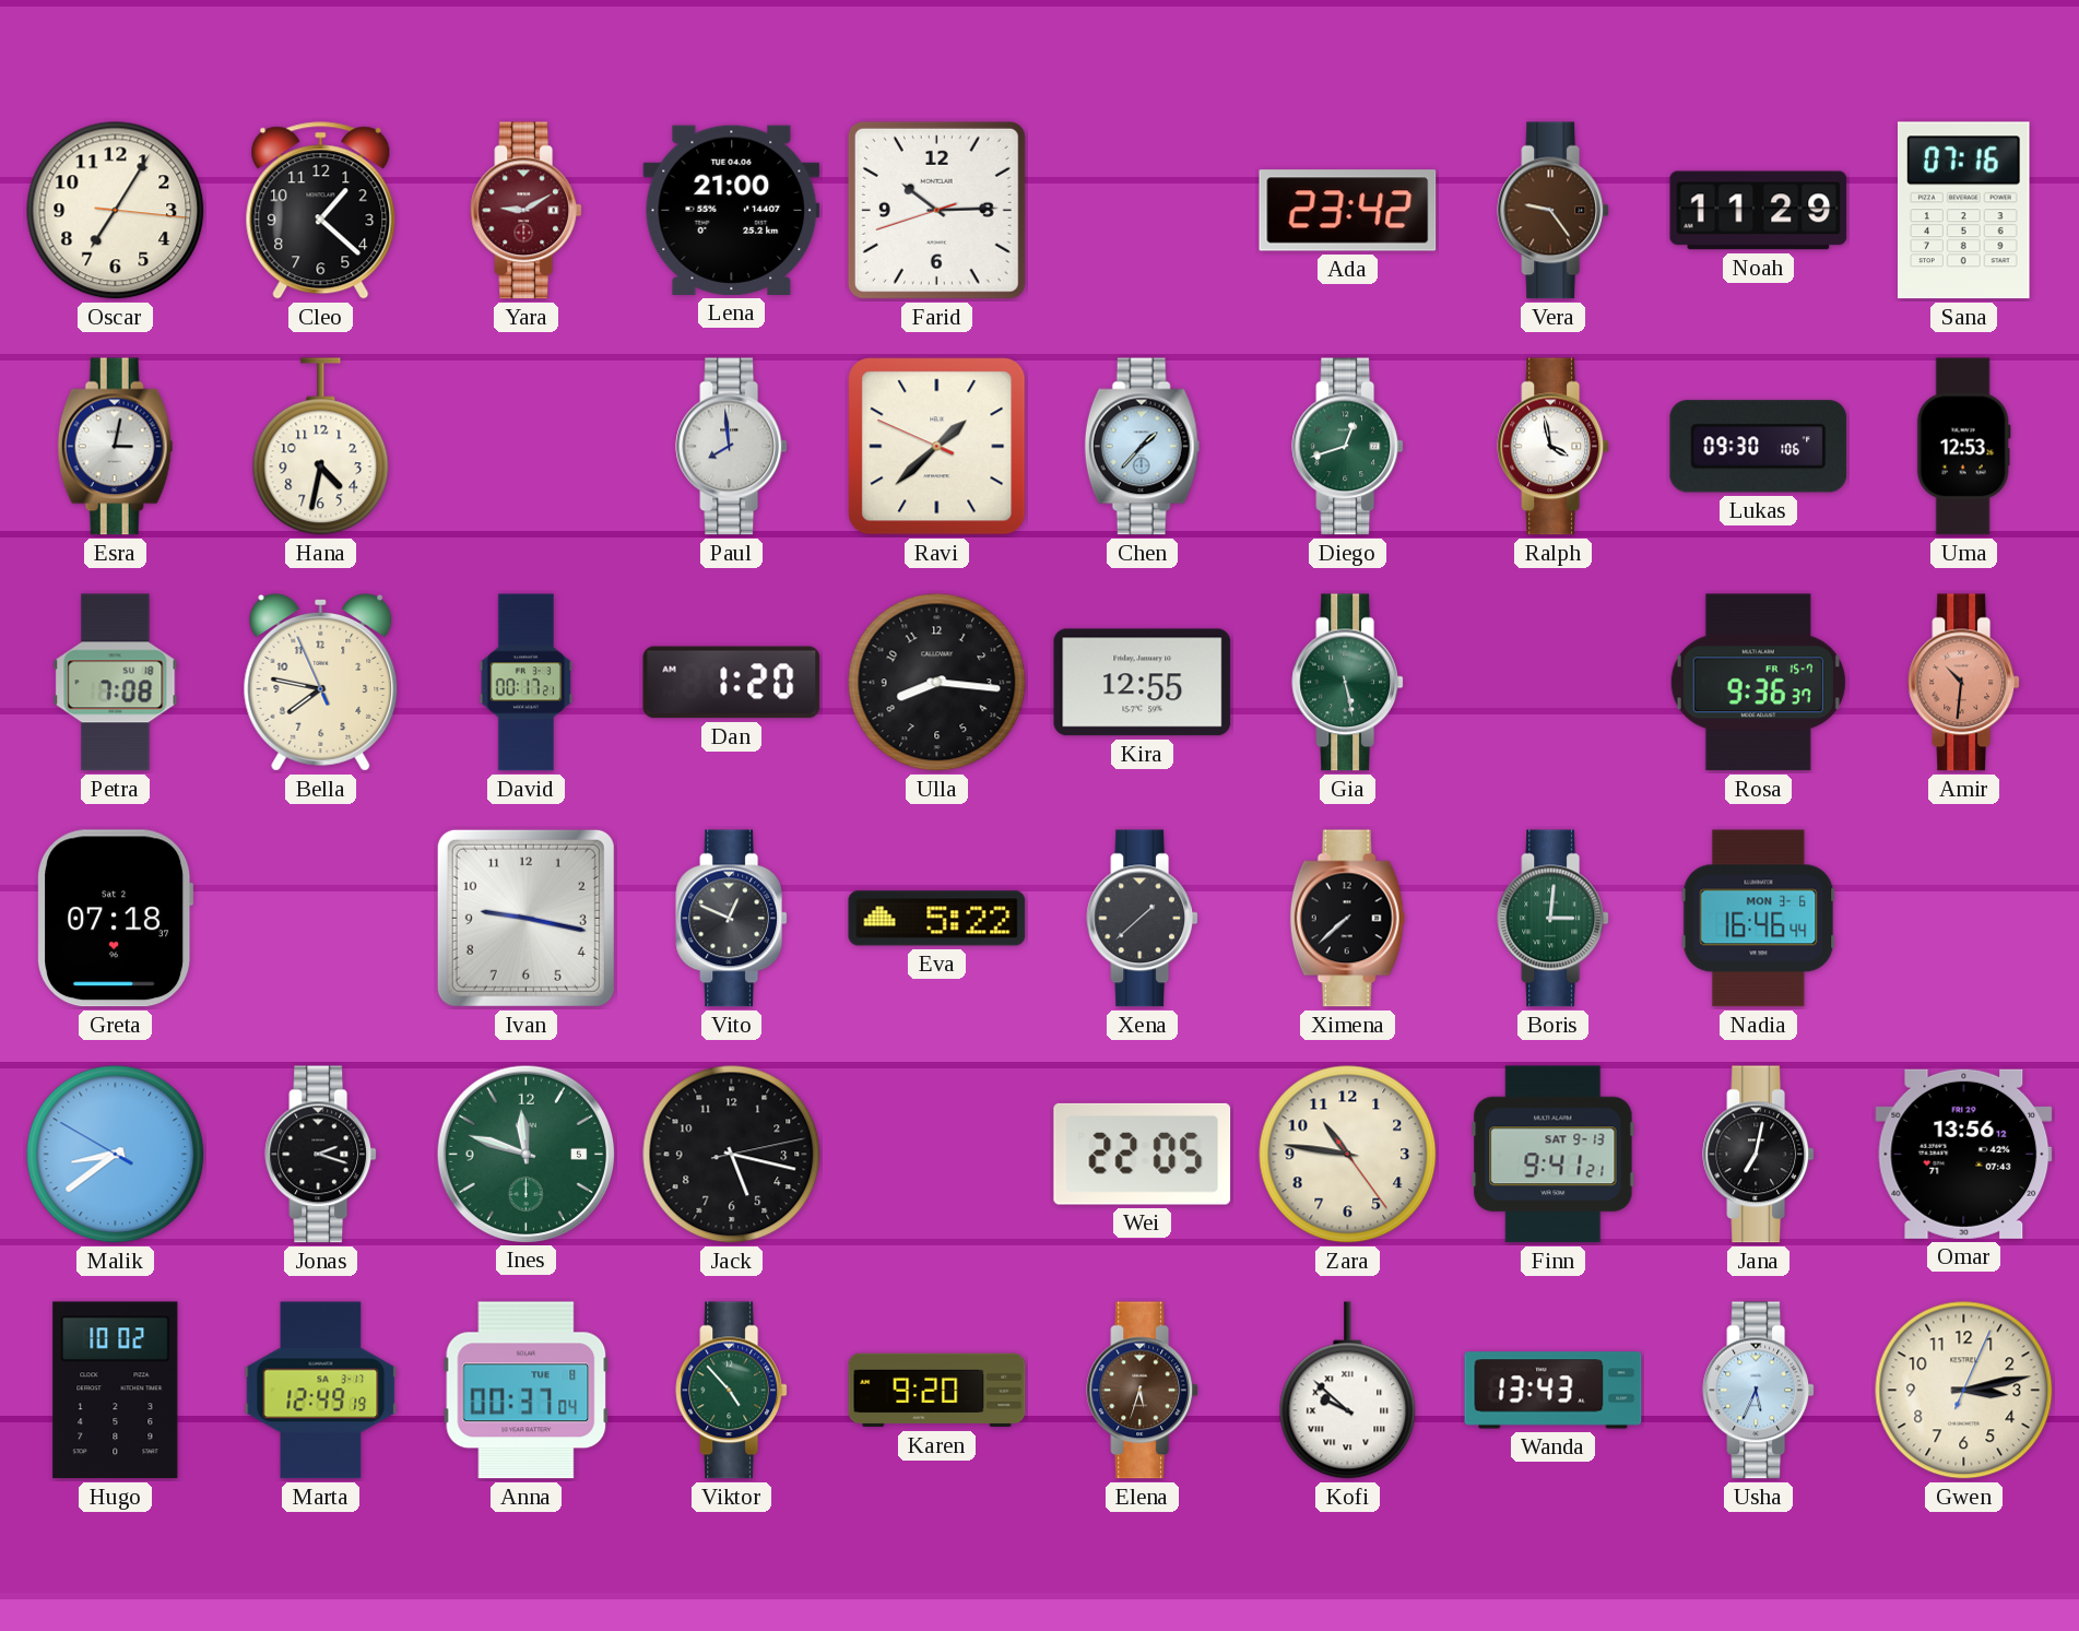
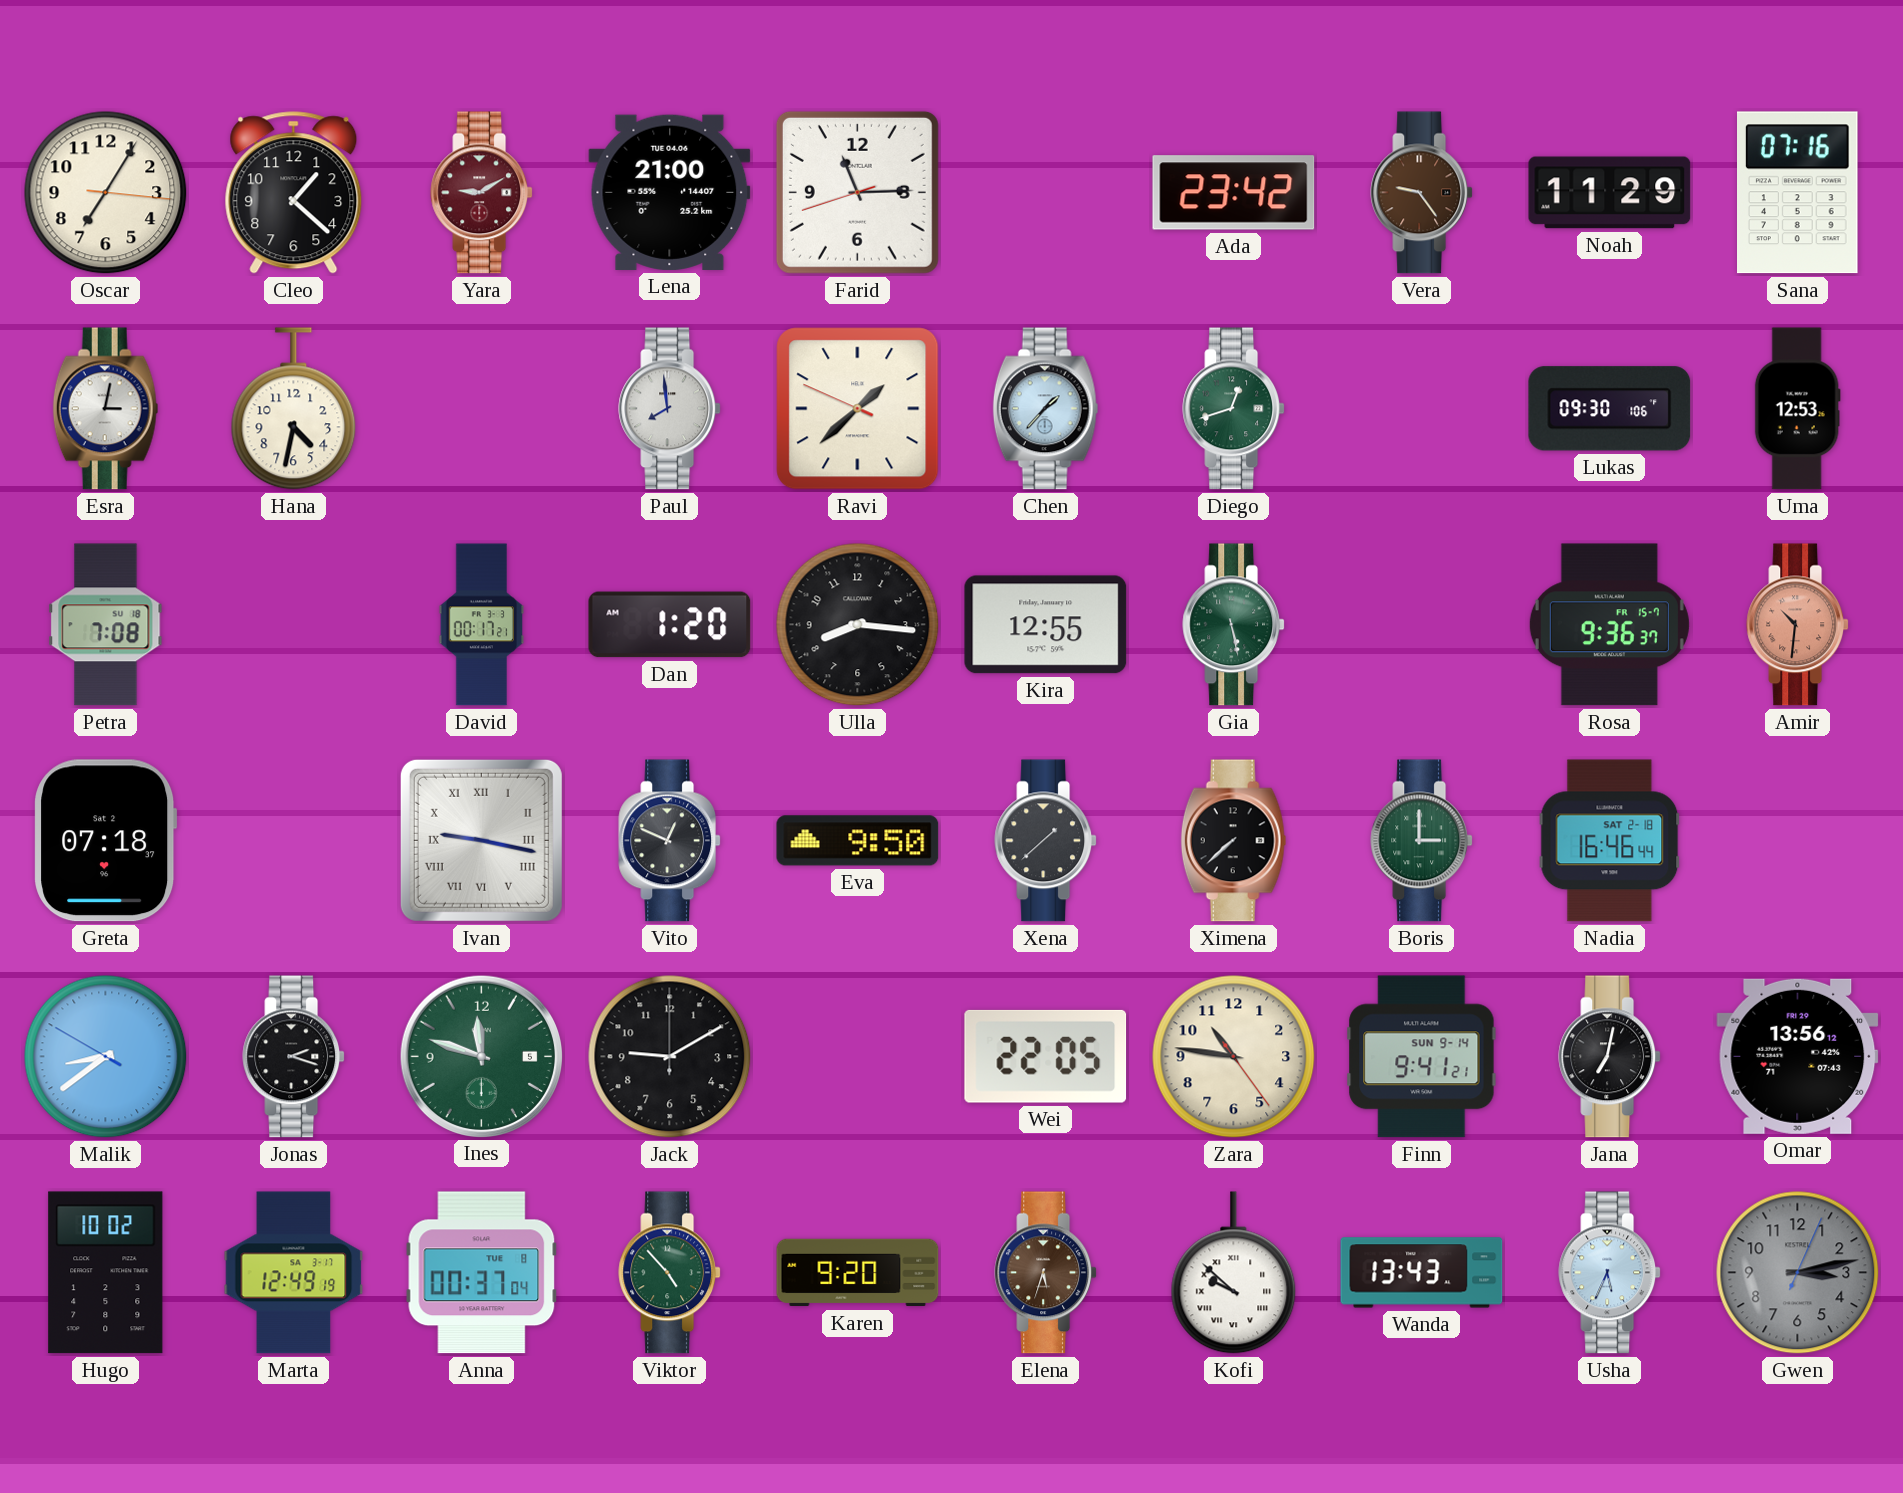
Farid: 10:14 -> 11:14
Ralph: 3:58 -> none
Bella: 7:46 -> none
Ivan numerals: Arabic -> Roman
Eva: 5:22 -> 9:50
Boris: 3:01 -> 3:00
Nadia date: MON 3-6 -> SAT 2-18
Jack: 5:17 -> 9:10
Finn date: SAT 9-13 -> SUN 9-14
Gwen dial: cream -> grey
